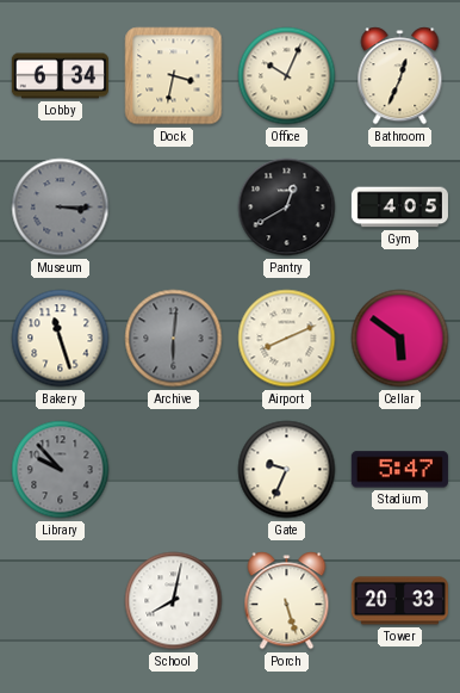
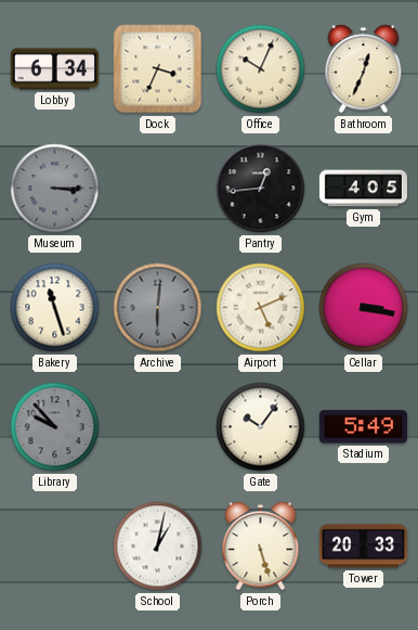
Dock: 3:32 -> 3:34
Pantry: 12:40 -> 12:44
Airport: 8:11 -> 5:11
Cellar: 5:51 -> 3:17
Gate: 9:34 -> 10:06
Stadium: 5:47 -> 5:49
School: 8:02 -> 1:02
